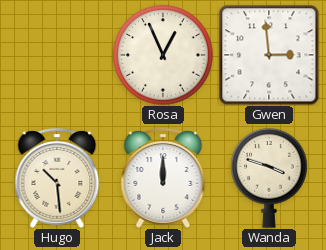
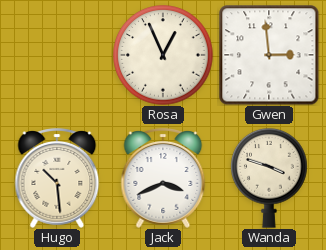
Jack: 12:00 -> 3:41
